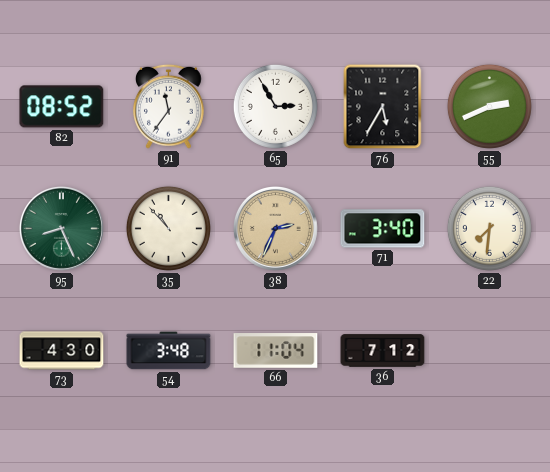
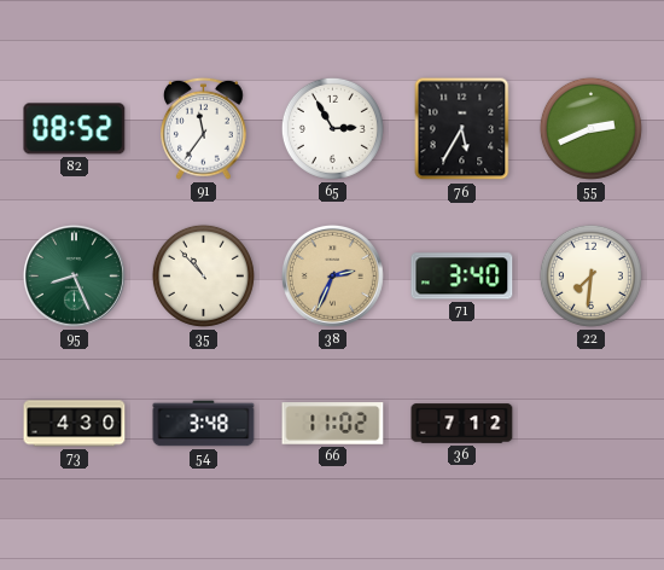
66: 11:04 -> 11:02
